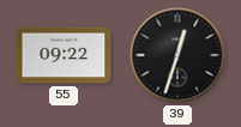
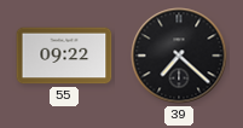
39: 12:33 -> 7:22
